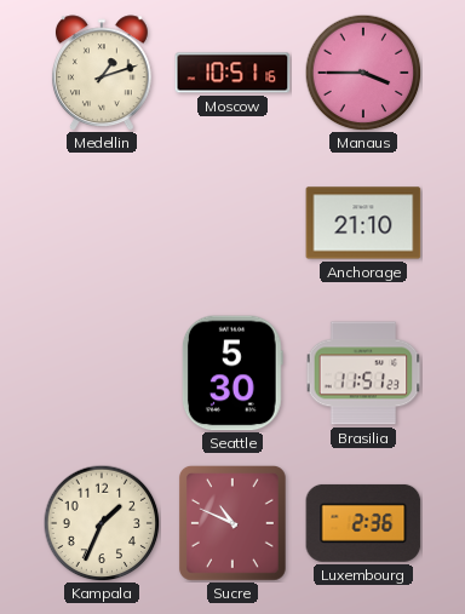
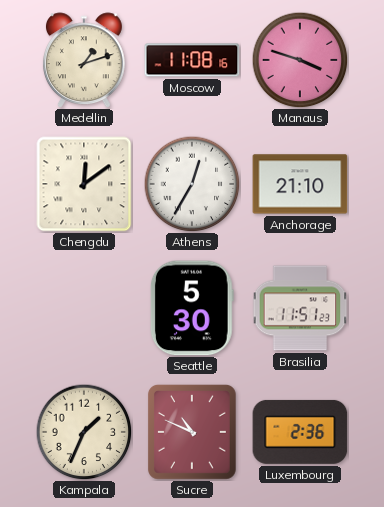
Moscow: 10:51 -> 11:08
Manaus: 3:45 -> 3:48
Chengdu: none -> 12:09
Athens: none -> 12:35
